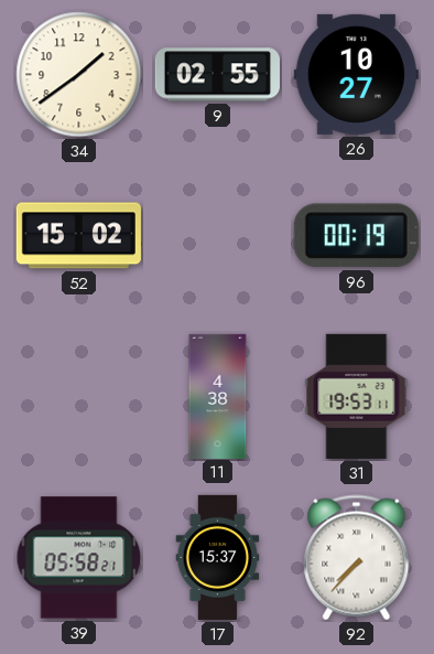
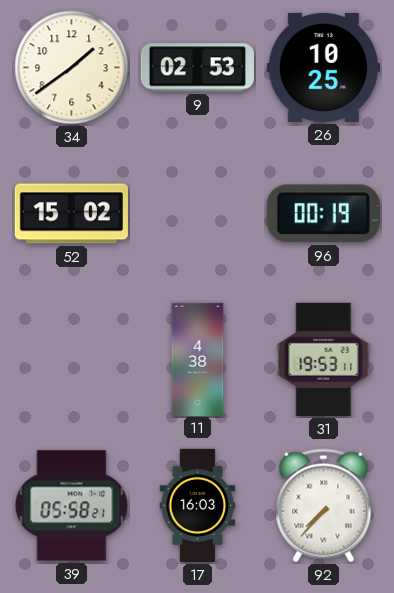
9: 02:55 -> 02:53
26: 10:27 -> 10:25
17: 15:37 -> 16:03
